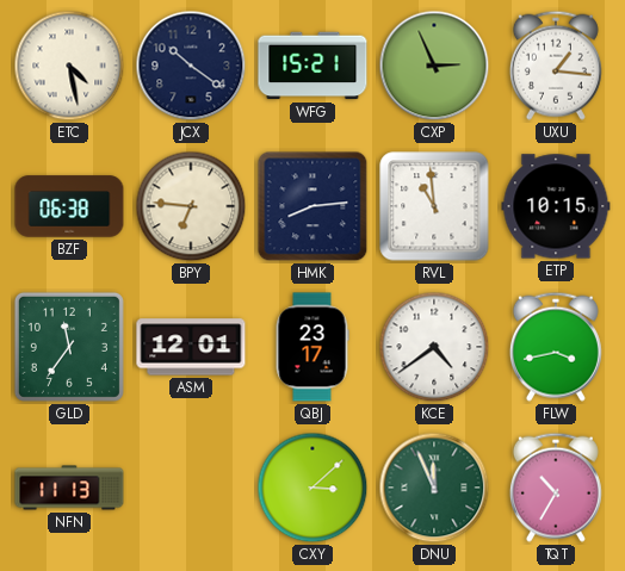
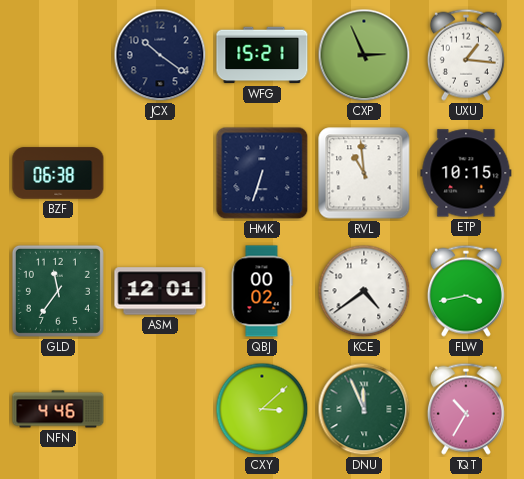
ETC: 4:28 -> none
BPY: 6:46 -> none
HMK: 8:14 -> 6:33
QBJ: 23:17 -> 00:02
NFN: 11:13 -> 4:46
